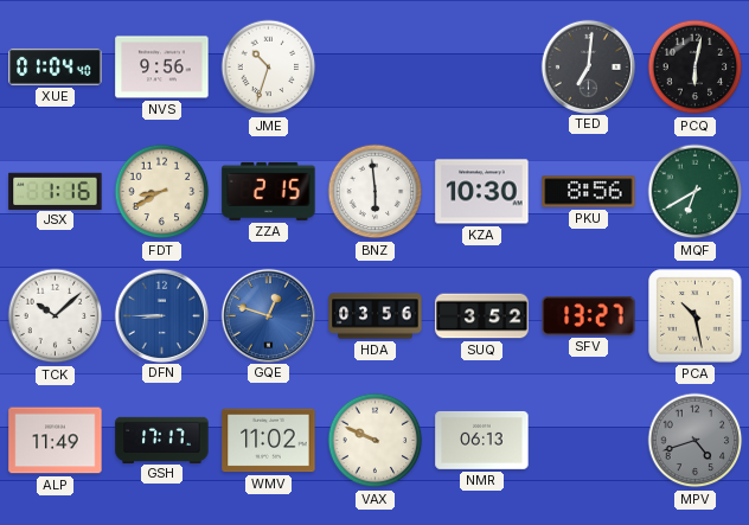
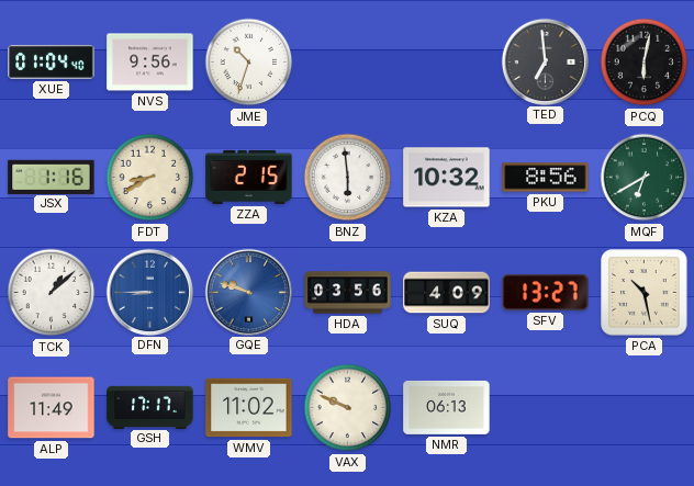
TED: 7:01 -> 6:59
KZA: 10:30 -> 10:32
TCK: 10:08 -> 1:08
GQE: 12:48 -> 9:48
SUQ: 3:52 -> 4:09
MPV: 4:42 -> none
